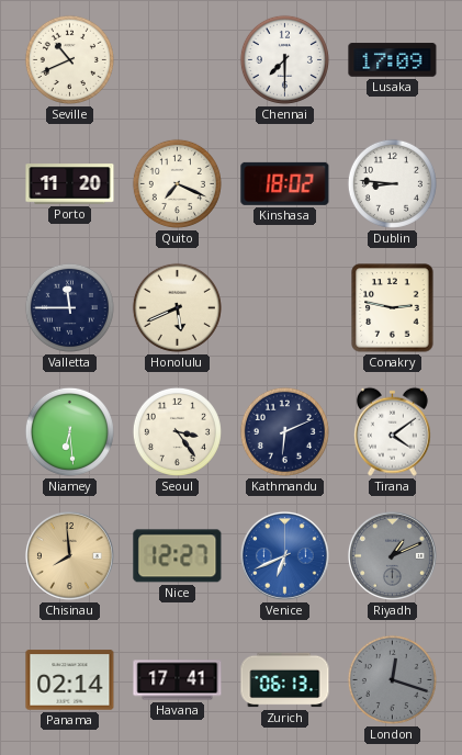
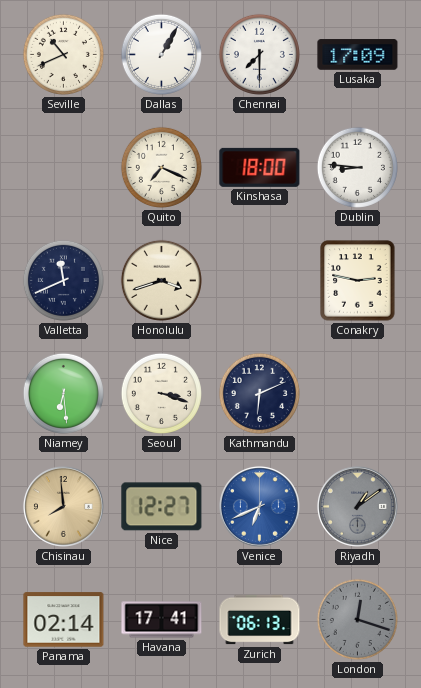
Dallas: none -> 1:05
Porto: 11:20 -> none
Kinshasa: 18:02 -> 18:00
Valletta: 11:45 -> 11:41
Honolulu: 5:41 -> 3:42
Seoul: 3:24 -> 3:18
Tirana: 4:09 -> none
Riyadh: 1:11 -> 1:09
